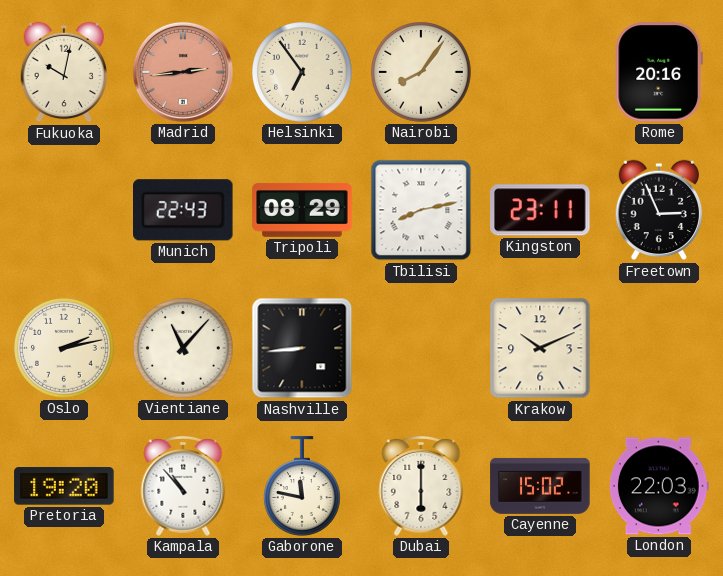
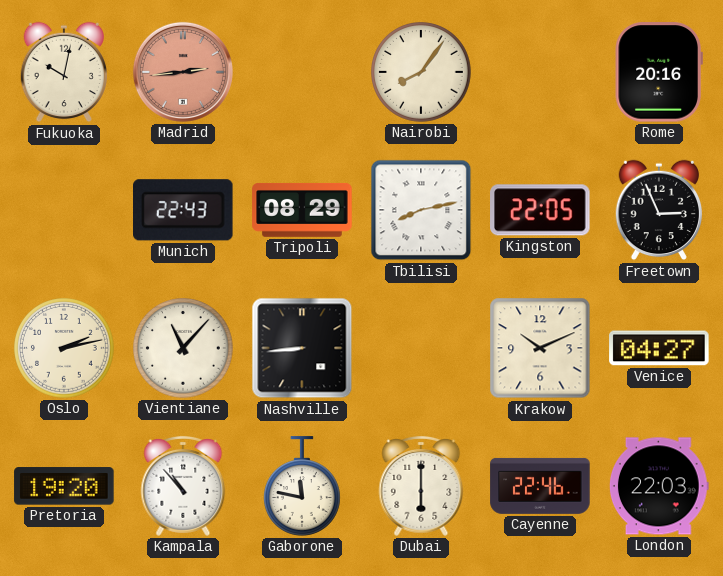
Helsinki: 6:54 -> none
Kingston: 23:11 -> 22:05
Venice: none -> 04:27
Cayenne: 15:02 -> 22:46
